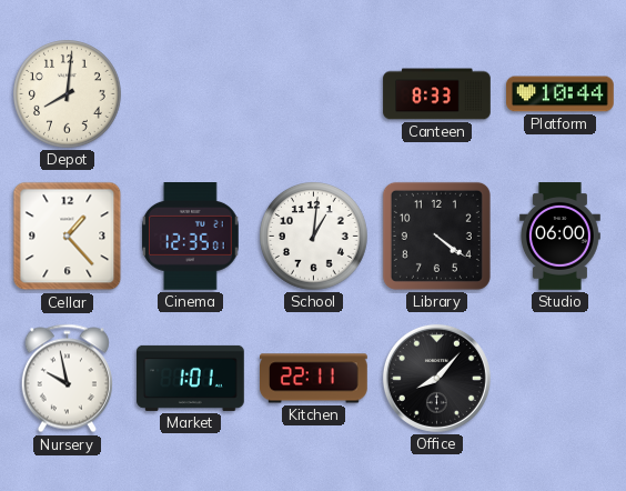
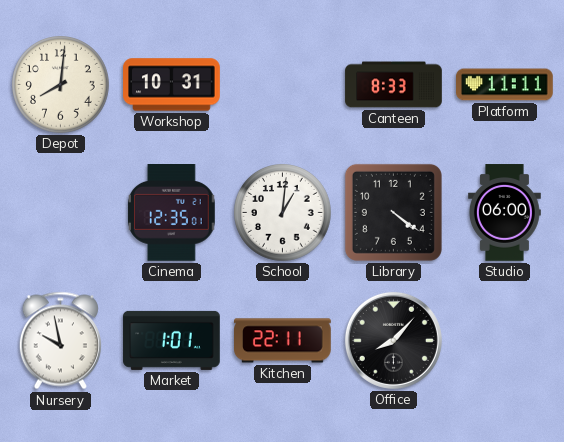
Workshop: none -> 10:31
Platform: 10:44 -> 11:11
Cellar: 1:23 -> none
